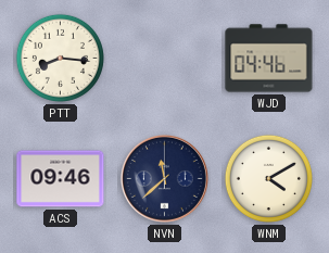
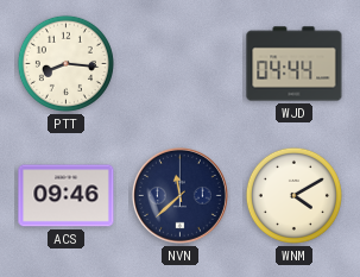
WJD: 04:46 -> 04:44
